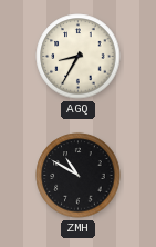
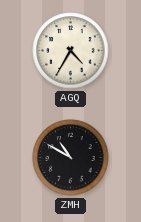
AGQ: 8:35 -> 4:35
